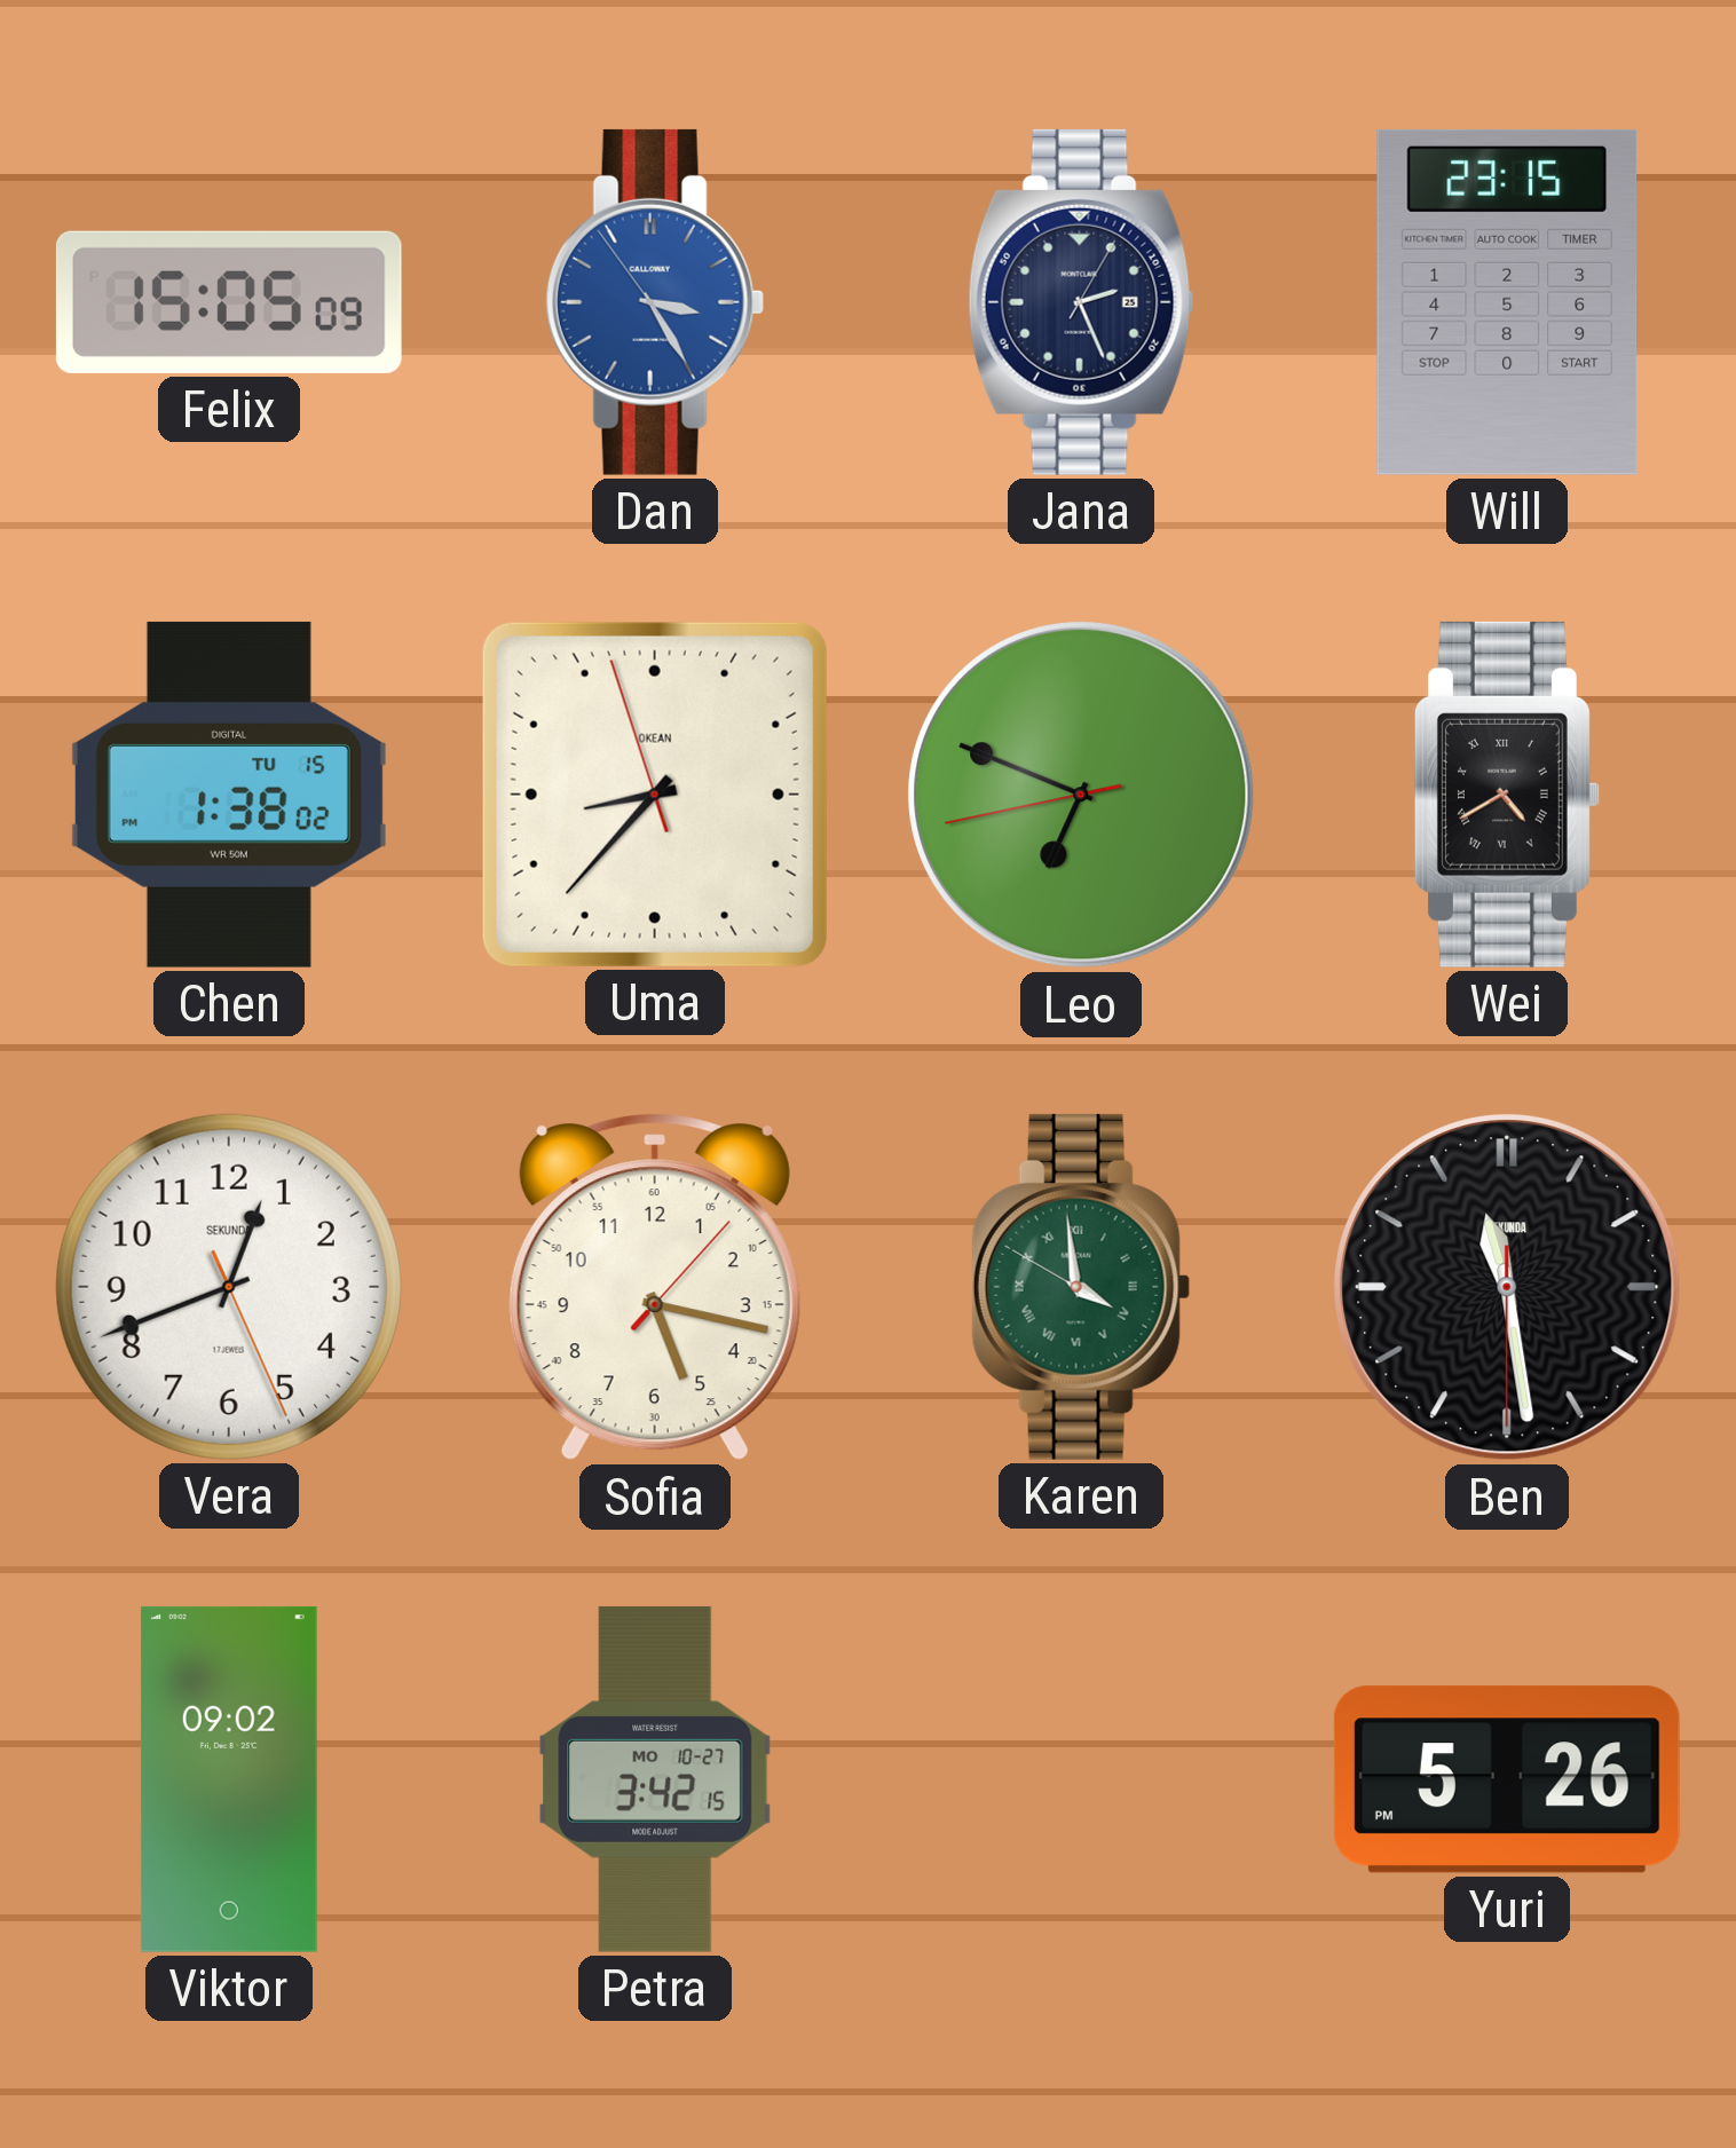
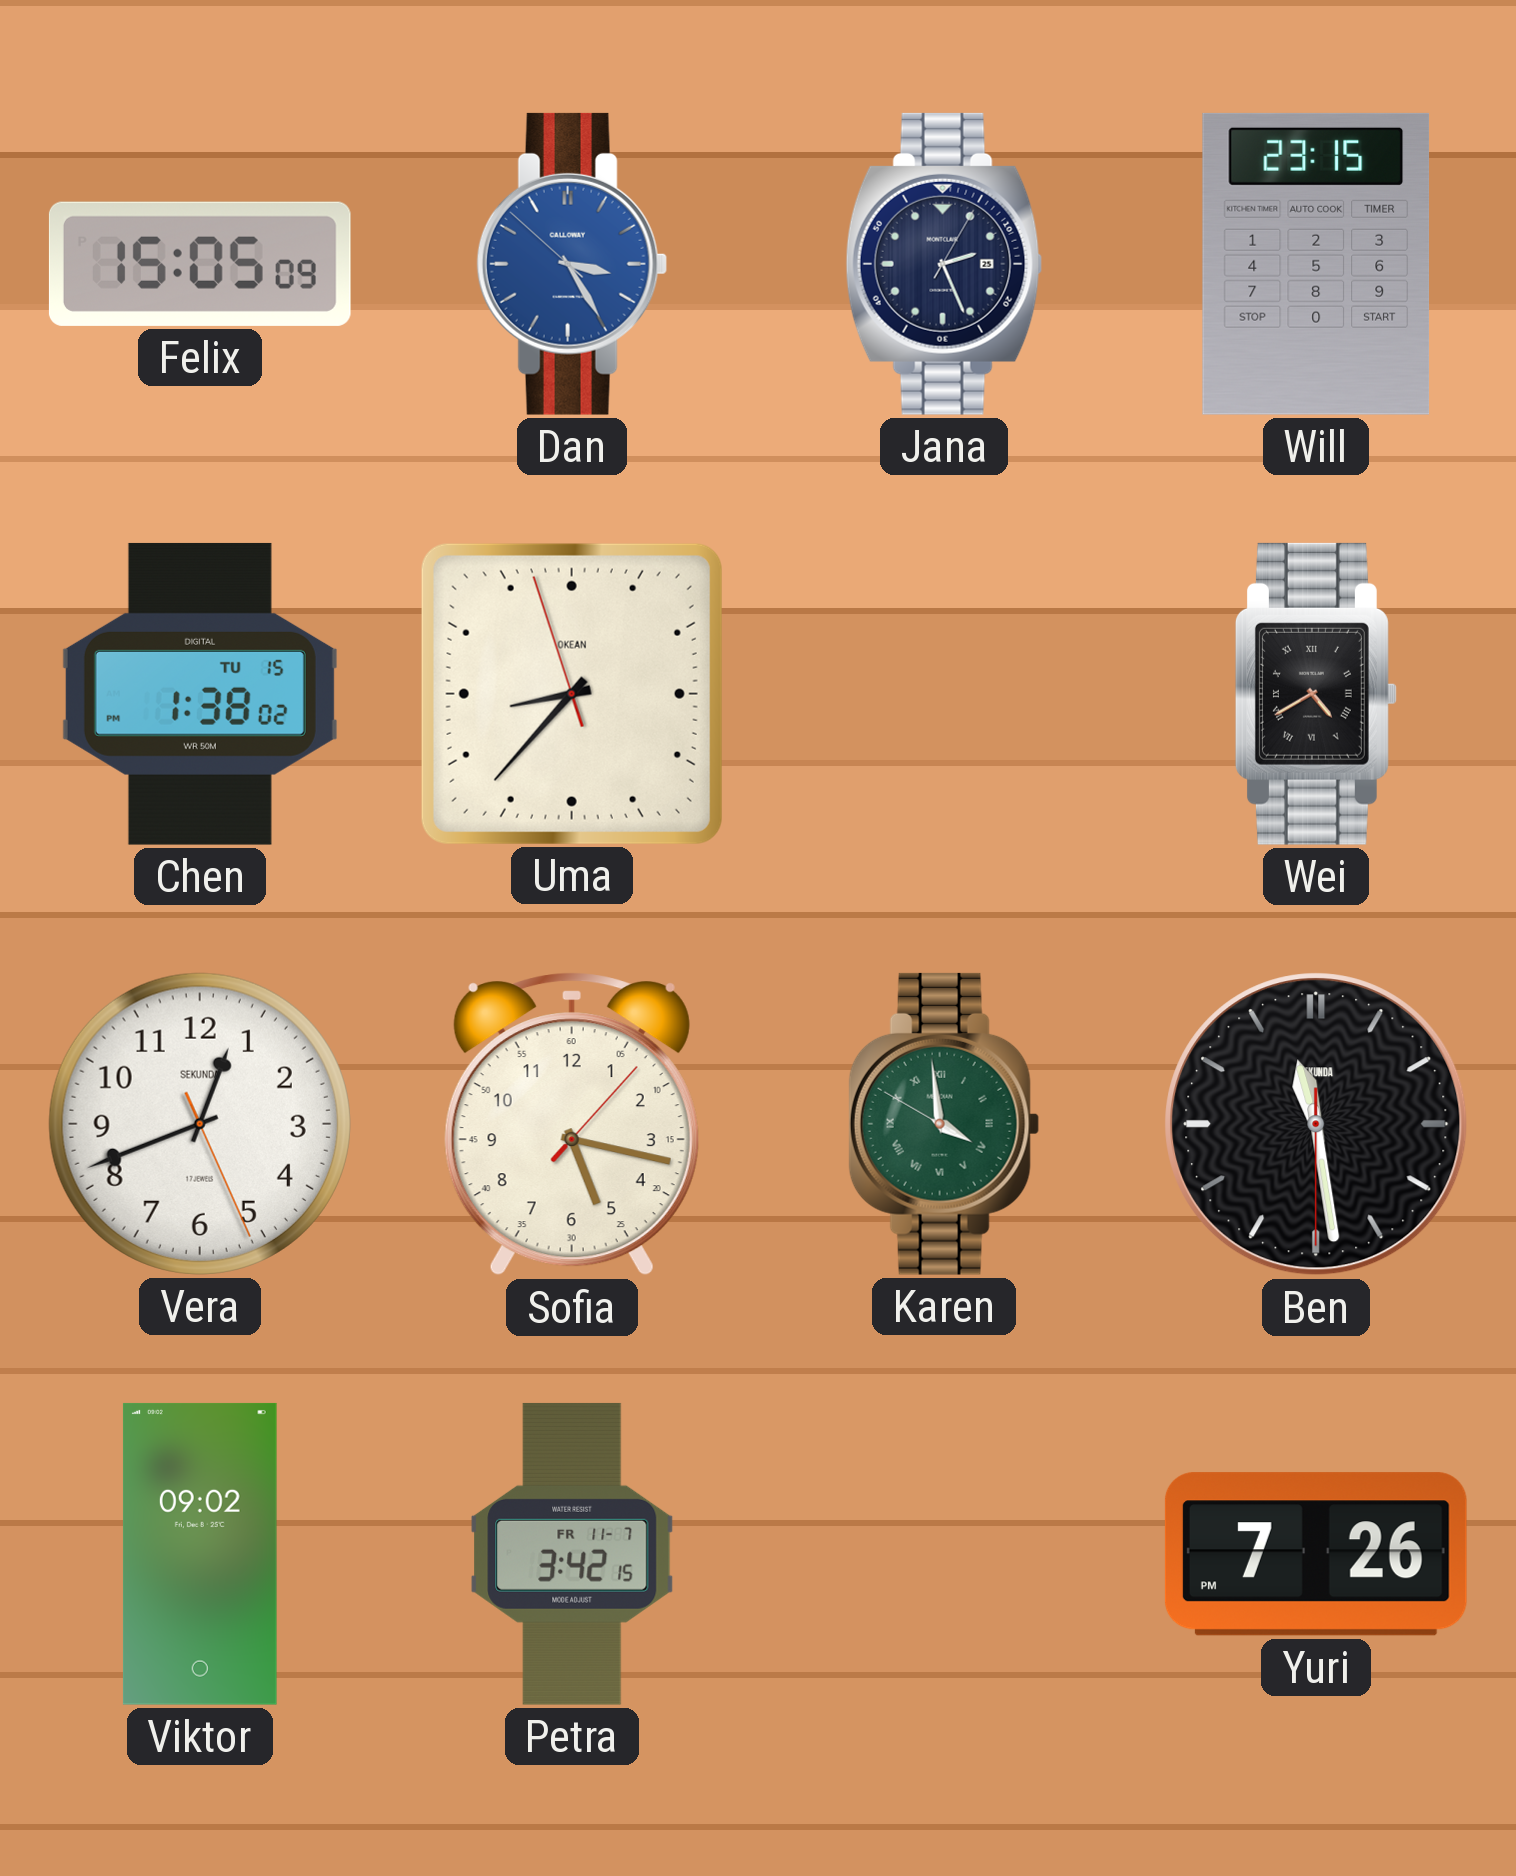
Dan: 3:24:54 -> 3:24:52
Leo: 6:48 -> none
Petra date: MO 10-27 -> FR 11-7
Yuri: 5:26 -> 7:26
